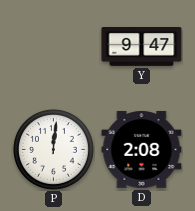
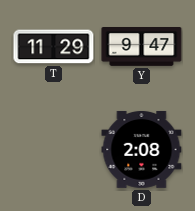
T: none -> 11:29
P: 12:01 -> none
